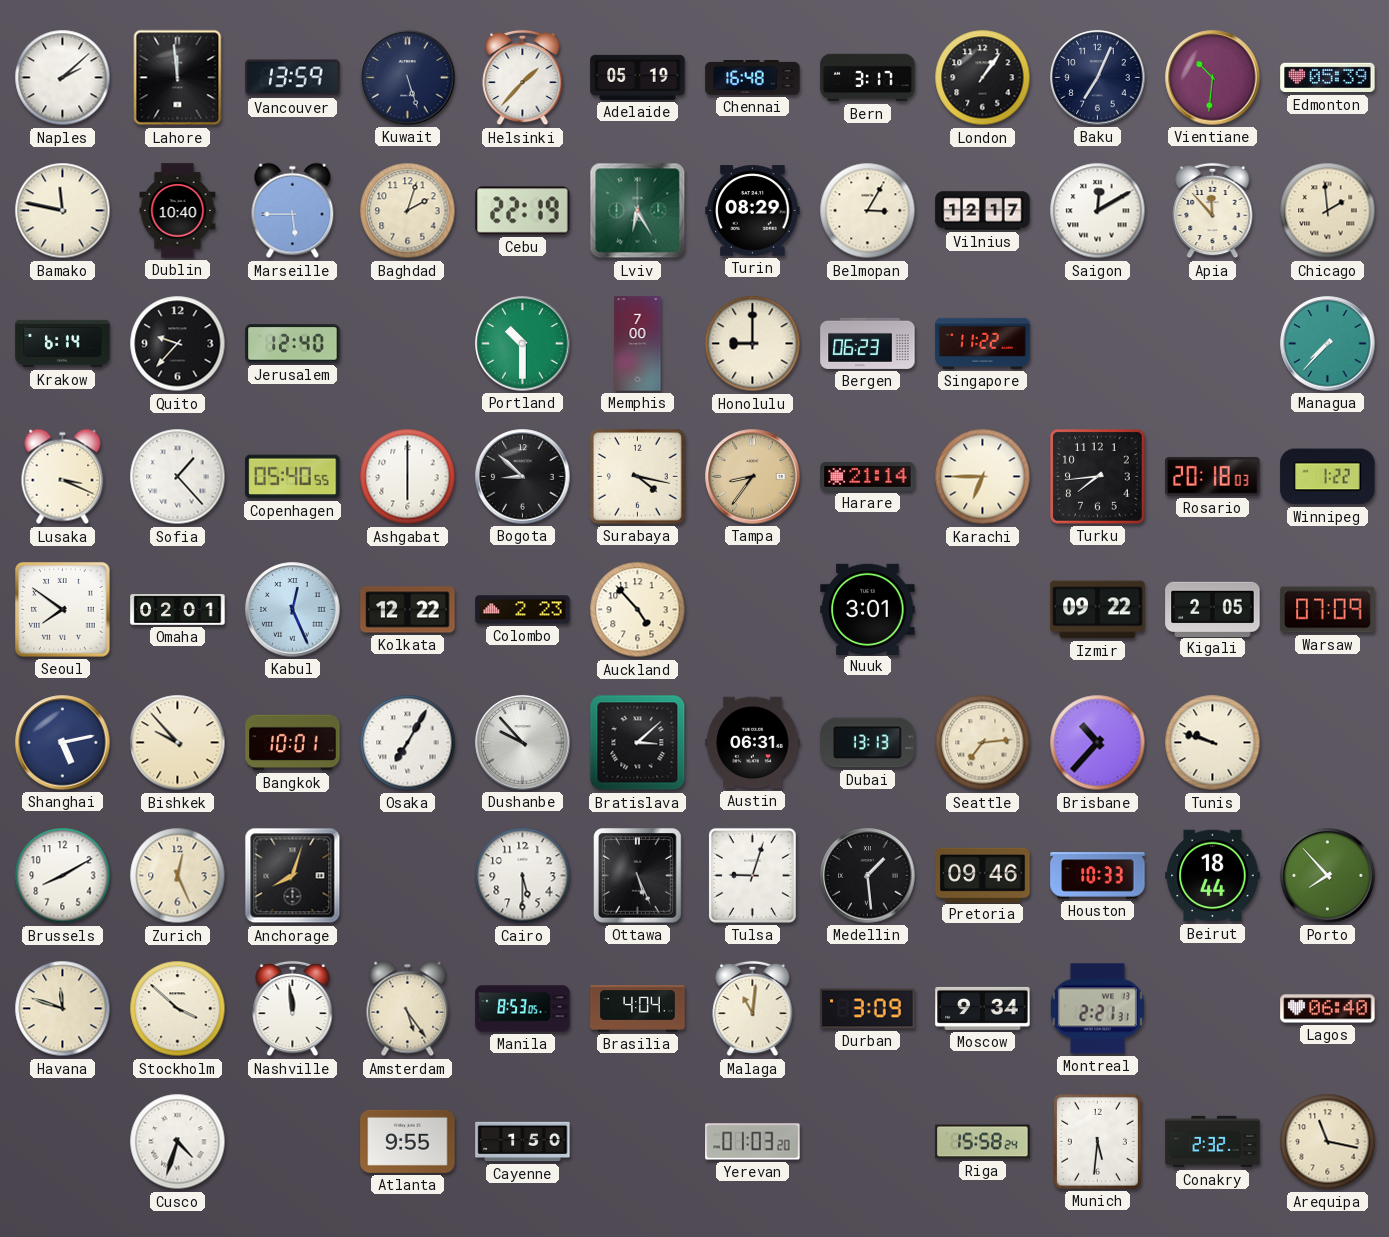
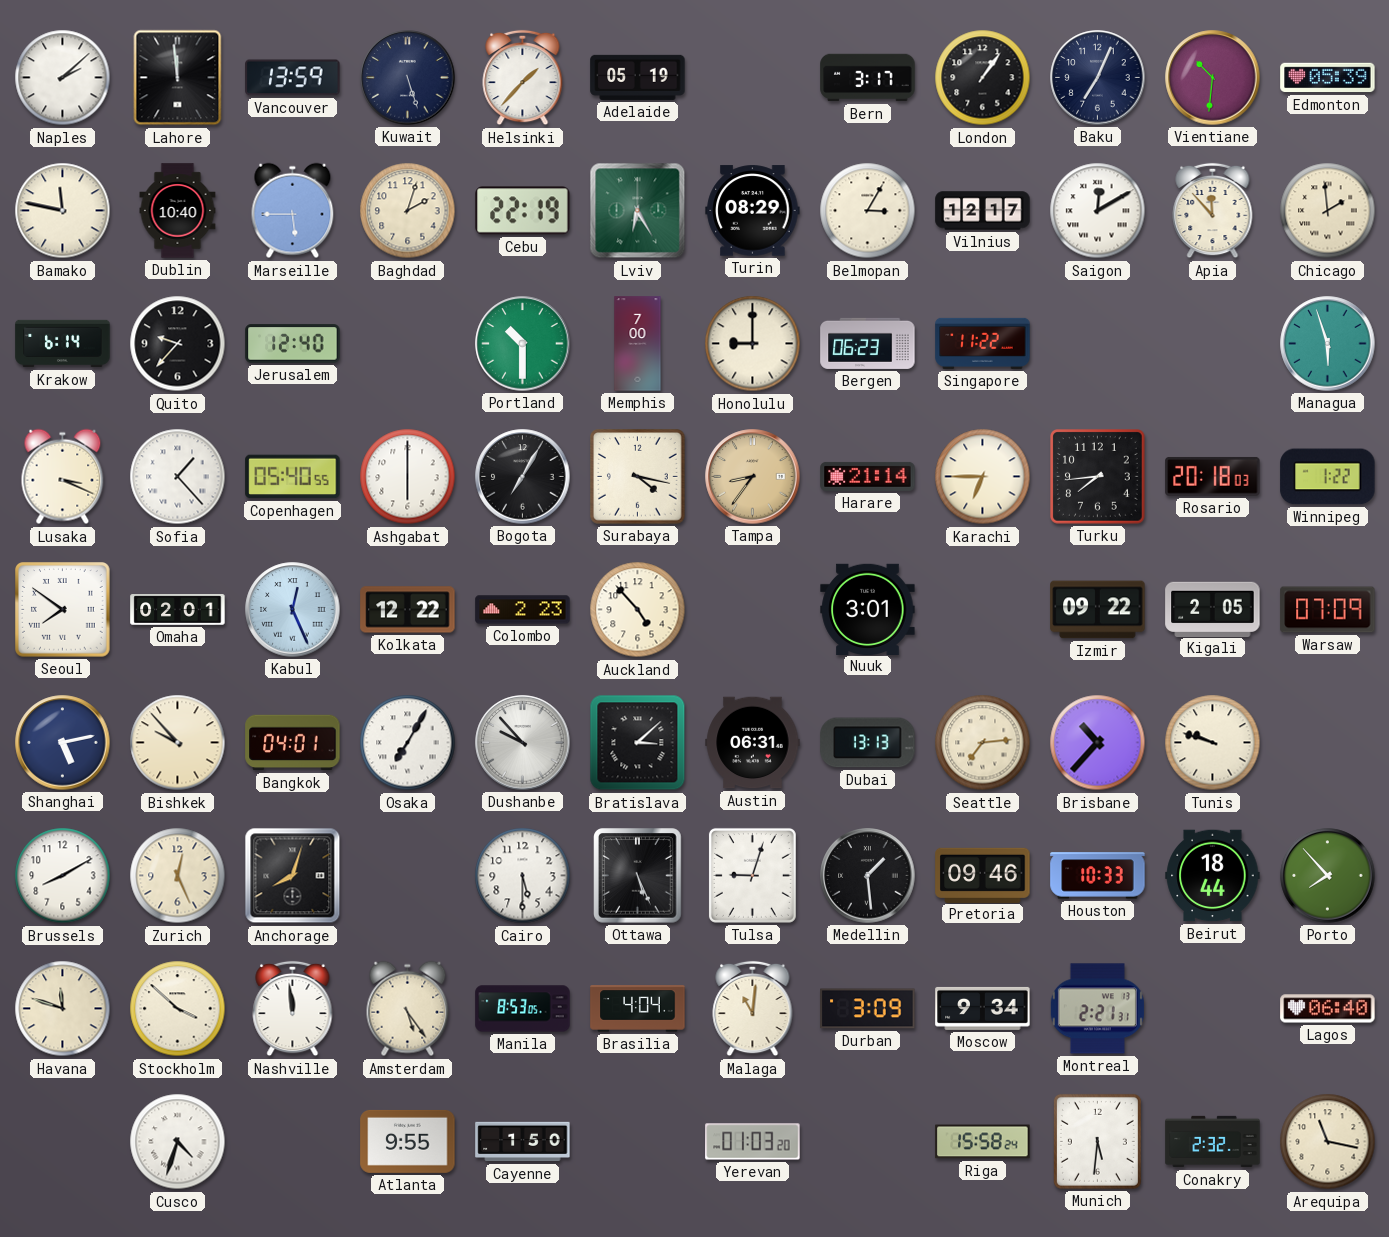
Chennai: 16:48 -> none
Managua: 7:37 -> 5:57
Bogota: 8:52 -> 7:05
Bangkok: 10:01 -> 04:01
